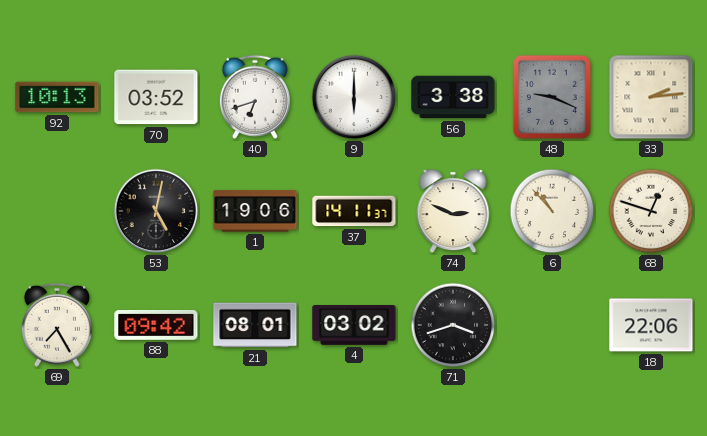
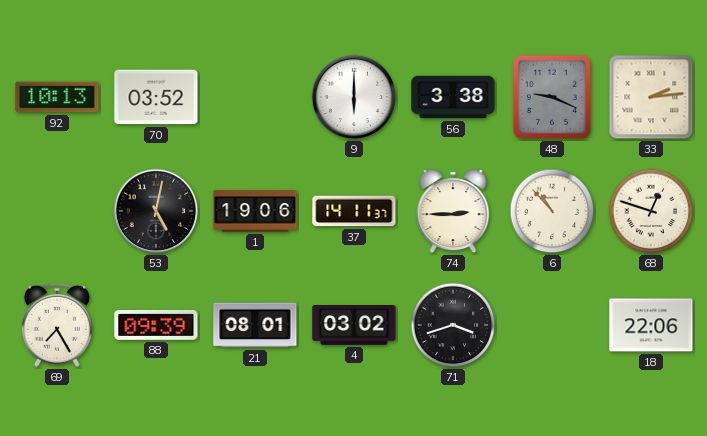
40: 6:42 -> none
74: 2:49 -> 2:45
88: 09:42 -> 09:39
